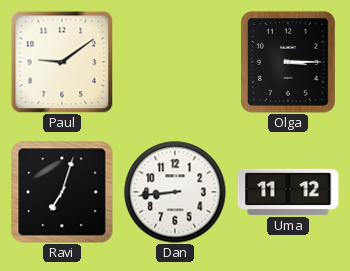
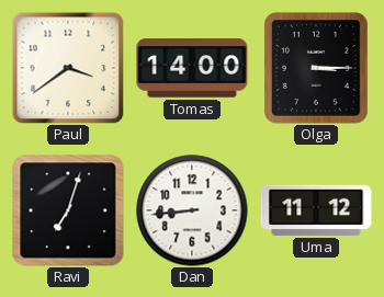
Paul: 9:09 -> 3:39
Tomas: none -> 14:00
